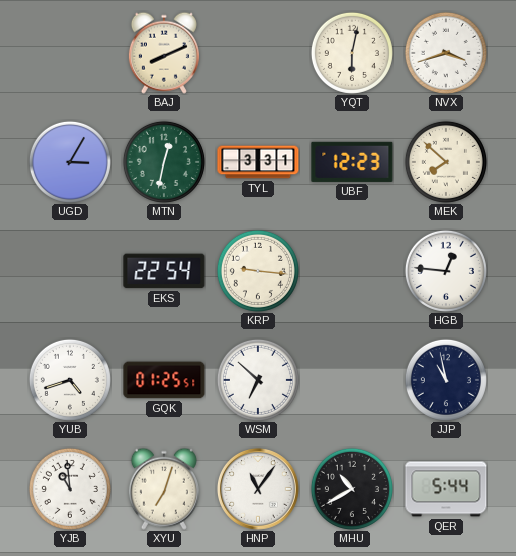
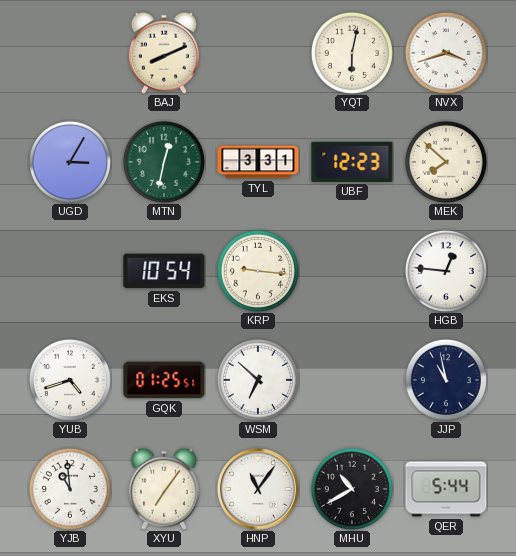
EKS: 22:54 -> 10:54
XYU: 7:03 -> 7:06
